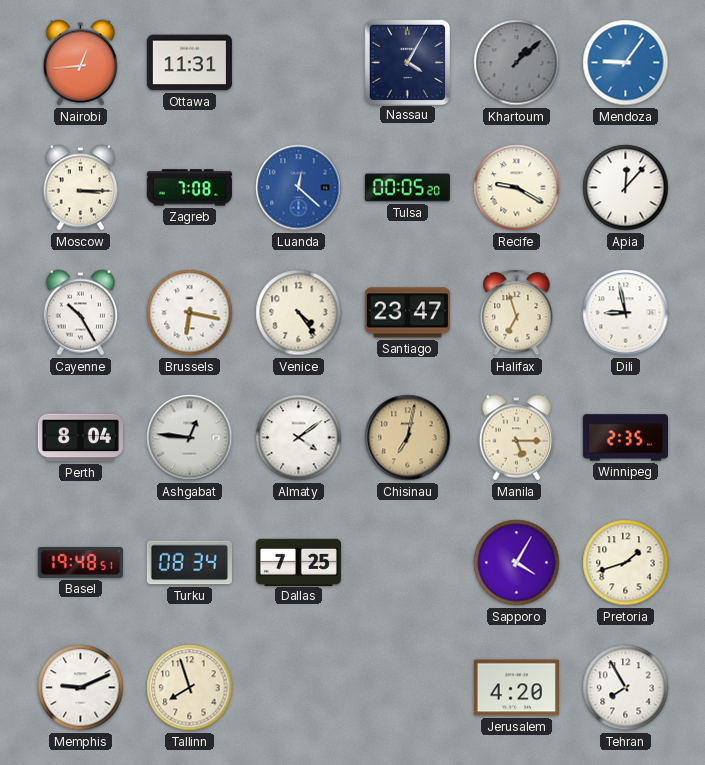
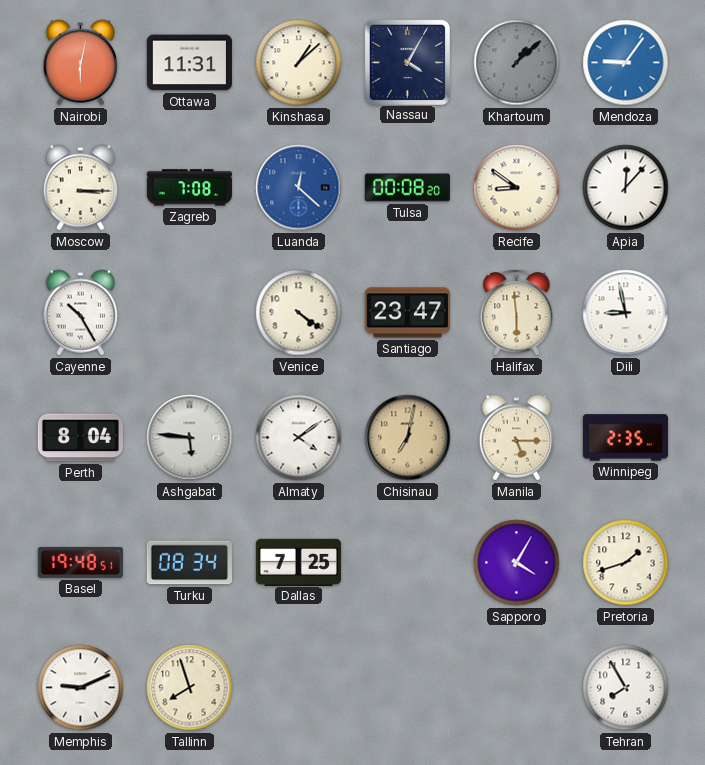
Nairobi: 12:44 -> 6:02
Kinshasa: none -> 1:08
Tulsa: 00:05 -> 00:08
Recife: 9:20 -> 8:51
Brussels: 6:17 -> none
Venice: 4:24 -> 4:21
Halifax: 6:57 -> 5:59
Ashgabat: 12:46 -> 5:46
Jerusalem: 4:20 -> none
